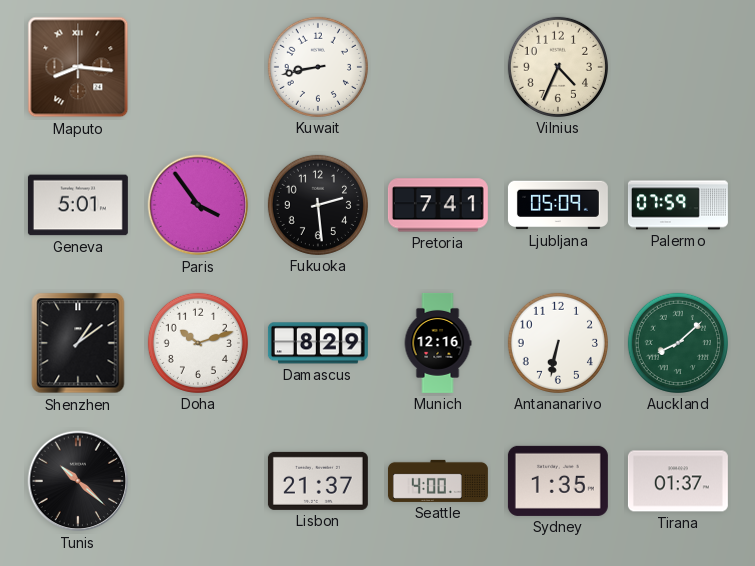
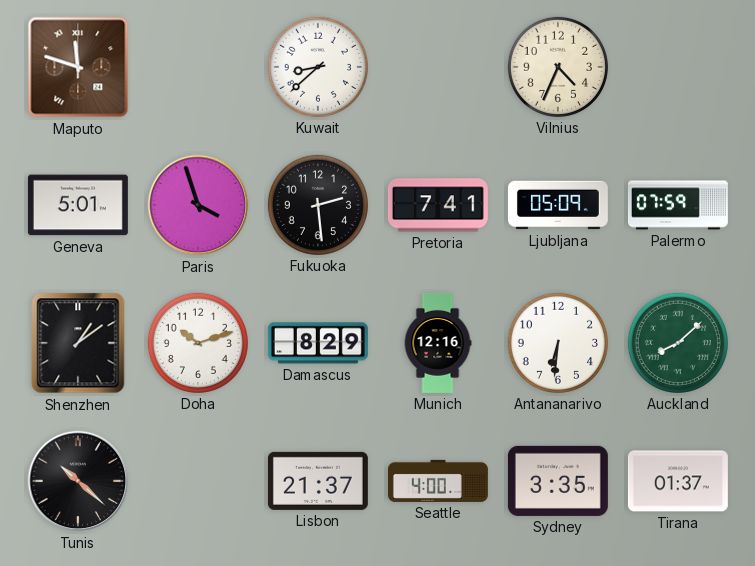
Maputo: 8:16 -> 11:48
Kuwait: 8:43 -> 8:38
Paris: 3:54 -> 3:57
Antananarivo: 6:32 -> 6:31
Sydney: 1:35 -> 3:35
